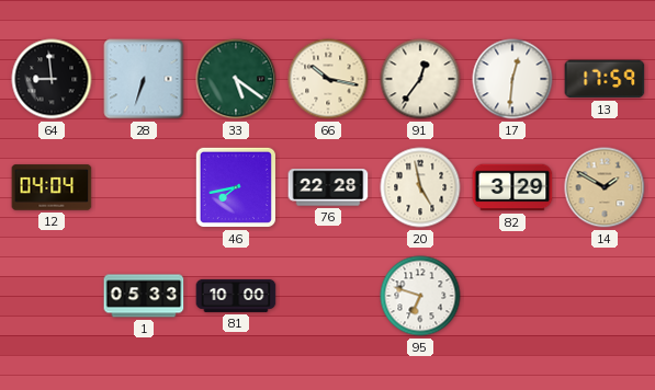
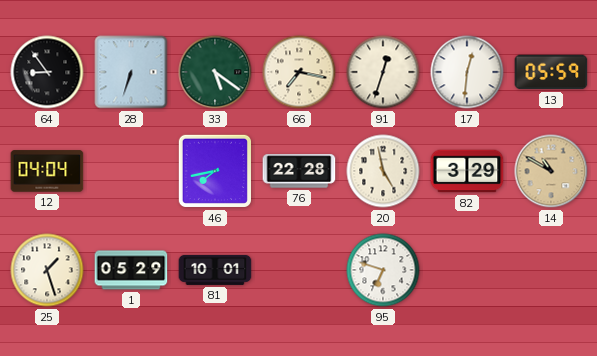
64: 8:59 -> 8:54
66: 10:17 -> 7:17
91: 12:36 -> 12:33
13: 17:59 -> 05:59
14: 1:50 -> 10:50
25: none -> 1:27
1: 05:33 -> 05:29
81: 10:00 -> 10:01
